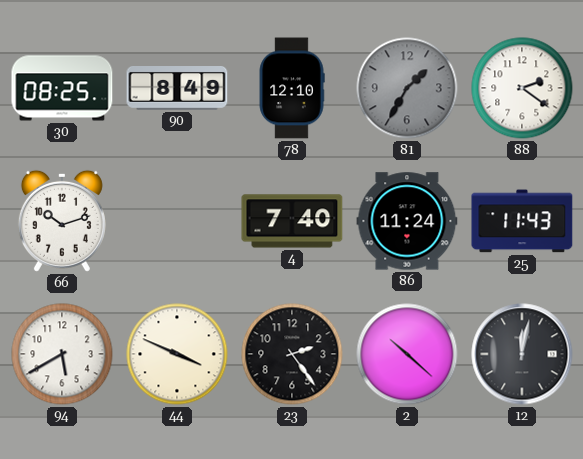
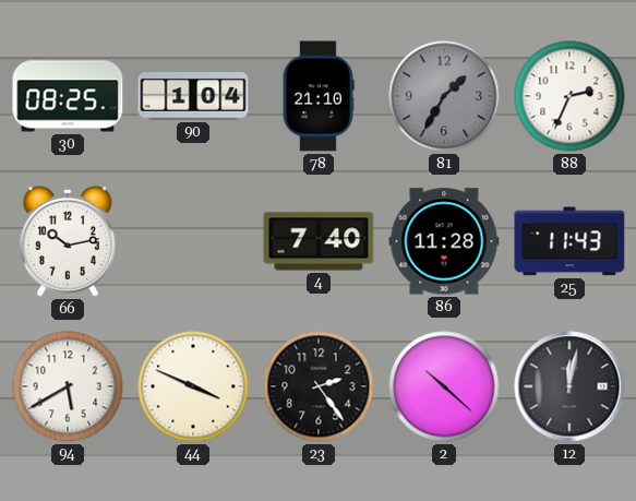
90: 8:49 -> 1:04
78: 12:10 -> 21:10
88: 2:21 -> 2:34
66: 10:12 -> 10:13
86: 11:24 -> 11:28
